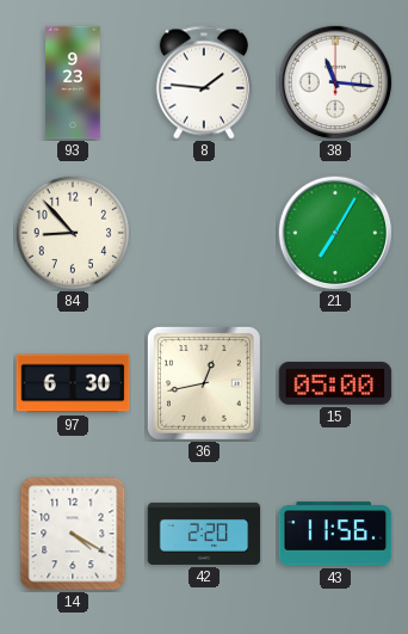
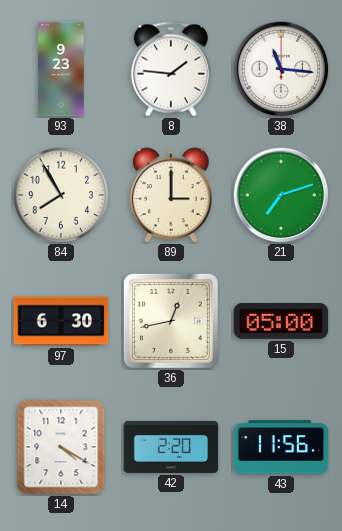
84: 8:53 -> 7:55
89: none -> 3:00
21: 7:05 -> 7:12
